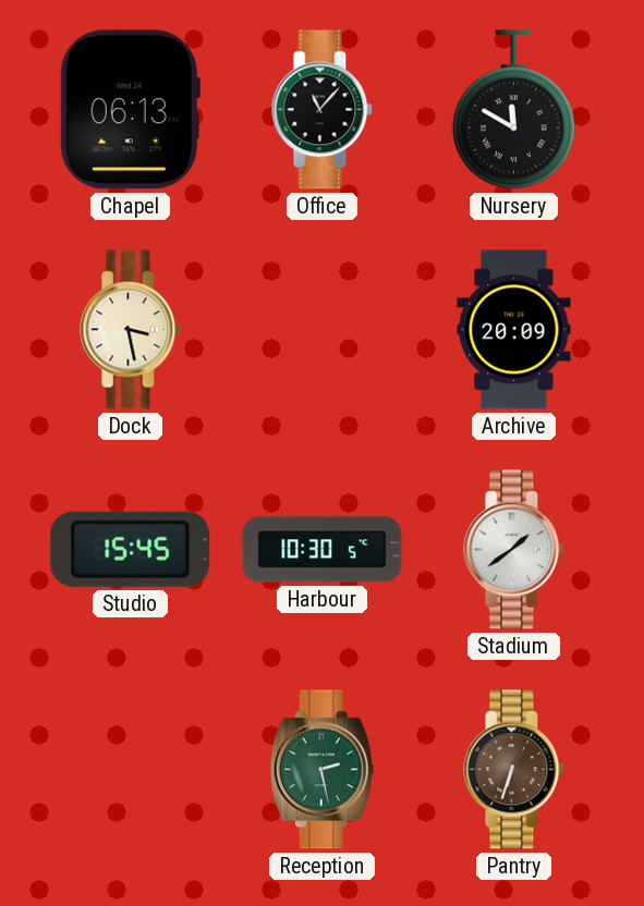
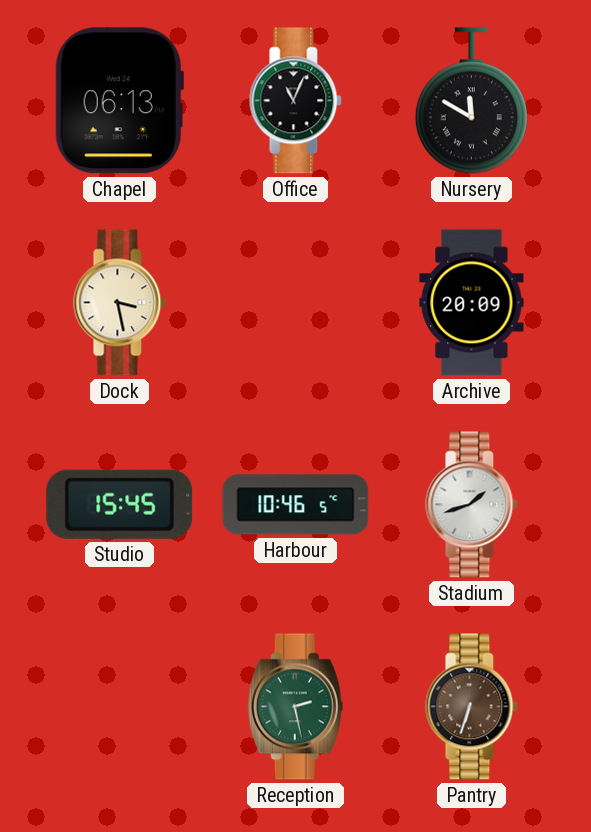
Office: 11:07 -> 11:04
Harbour: 10:30 -> 10:46
Stadium: 1:39 -> 1:42
